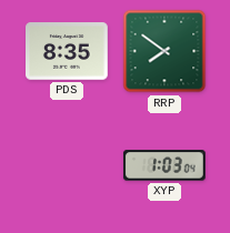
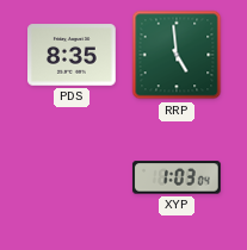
RRP: 7:51 -> 4:59
